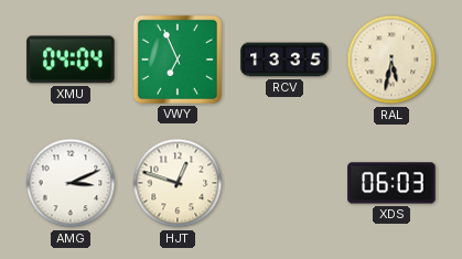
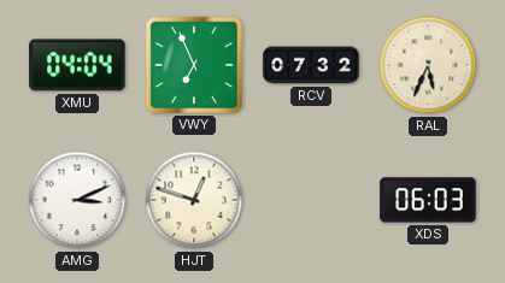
RCV: 13:35 -> 07:32
RAL: 5:32 -> 5:34
